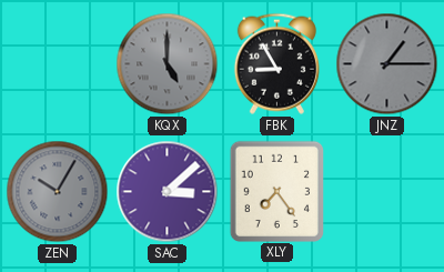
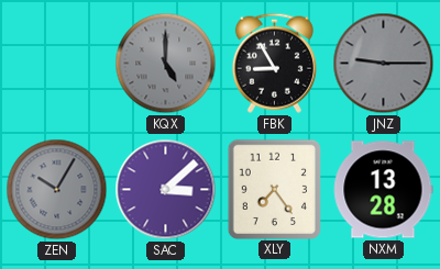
JNZ: 1:15 -> 9:15
NXM: none -> 13:28
